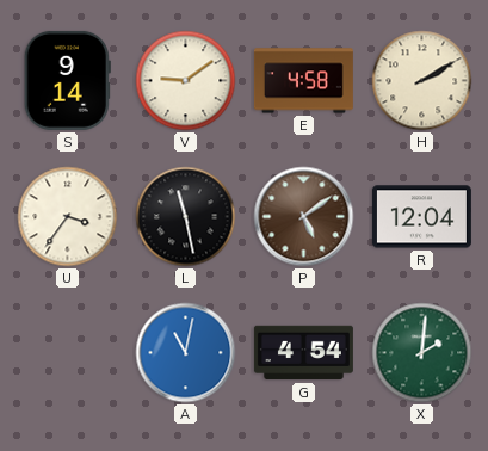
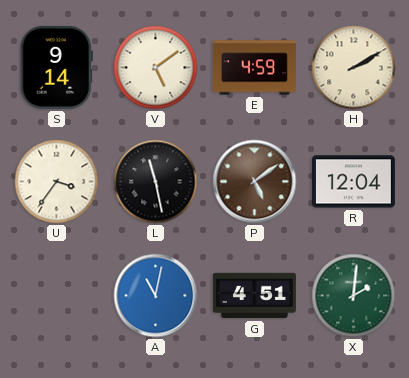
V: 9:09 -> 5:09
E: 4:58 -> 4:59
G: 4:54 -> 4:51
